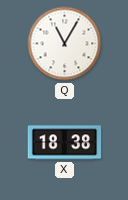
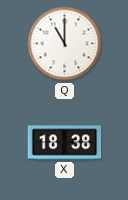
Q: 11:05 -> 11:00
